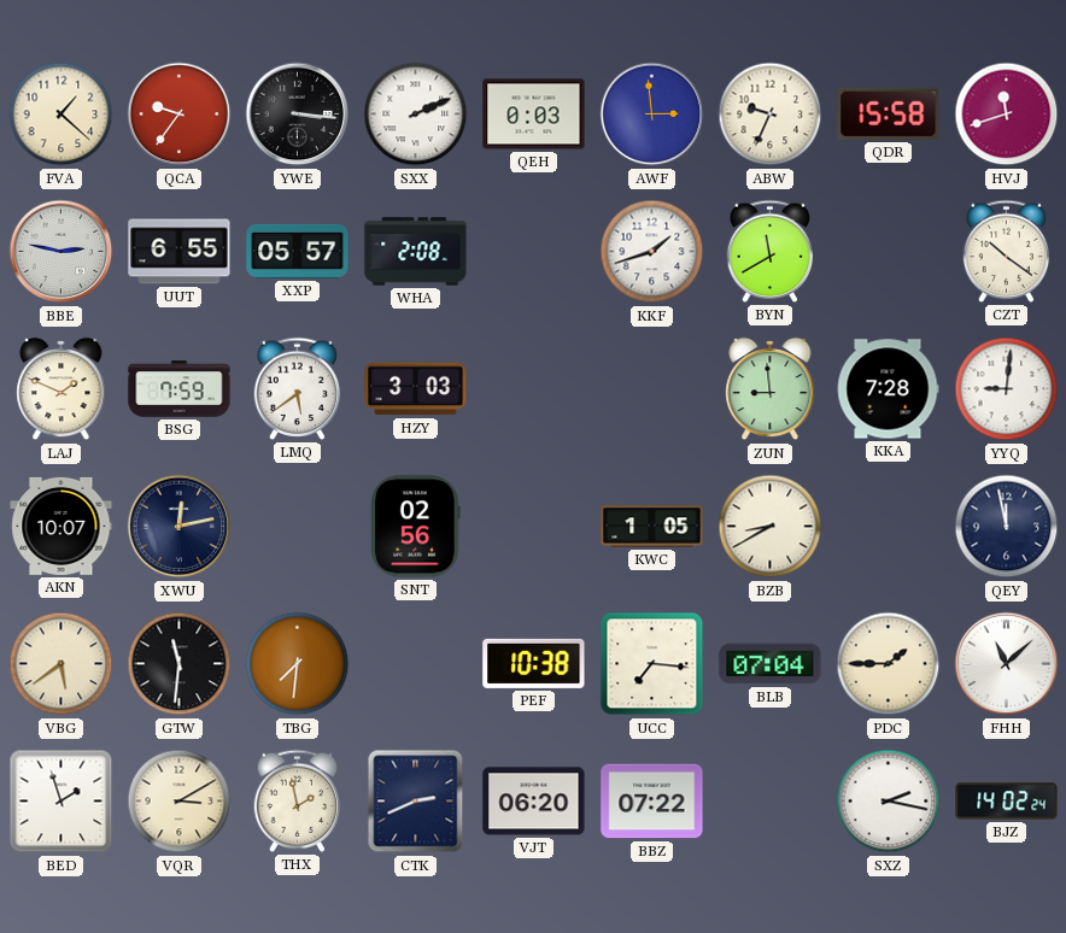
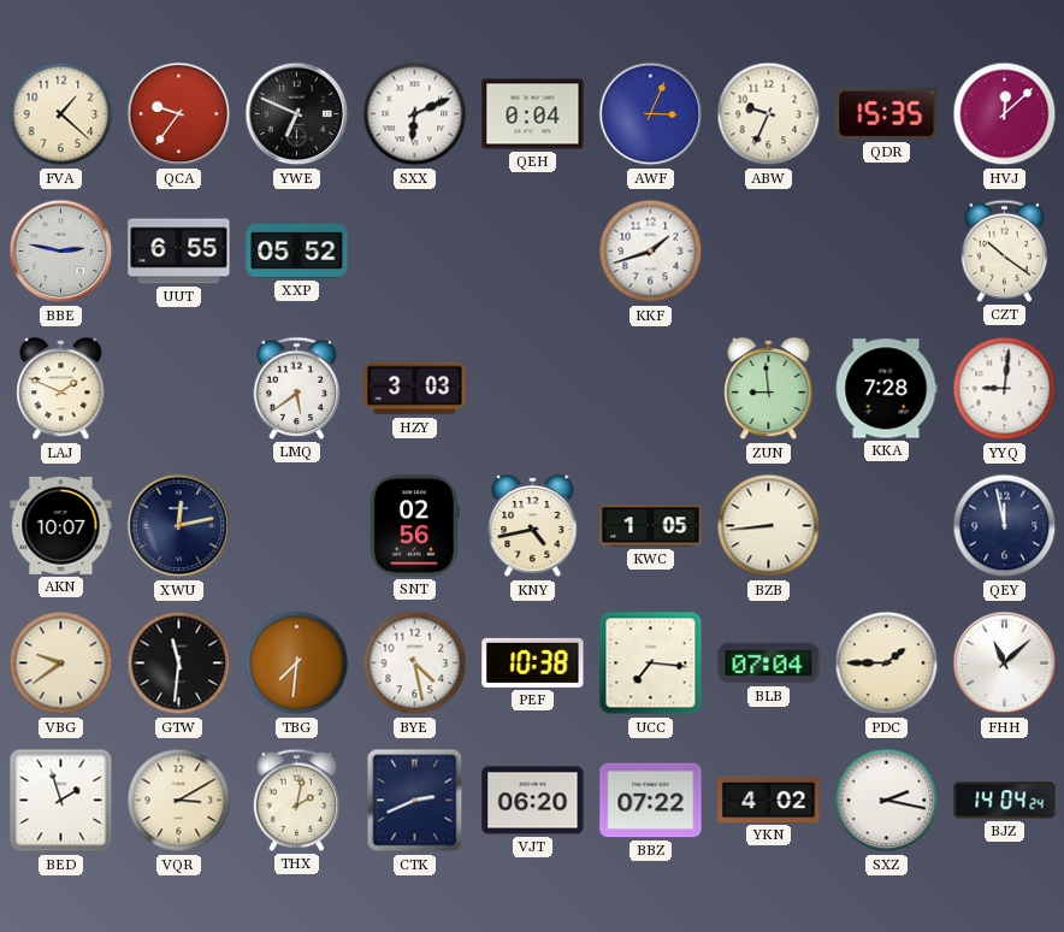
YWE: 3:16 -> 6:49
SXX: 2:11 -> 6:11
QEH: 0:03 -> 0:04
AWF: 2:59 -> 3:04
QDR: 15:58 -> 15:35
HVJ: 11:42 -> 12:08
XXP: 05:57 -> 05:52
WHA: 2:08 -> none
BYN: 11:40 -> none
BSG: 7:59 -> none
KNY: none -> 4:43
BZB: 8:40 -> 8:44
VBG: 5:39 -> 9:39
BYE: none -> 4:28
THX: 1:58 -> 2:02
YKN: none -> 4:02
BJZ: 14:02 -> 14:04
